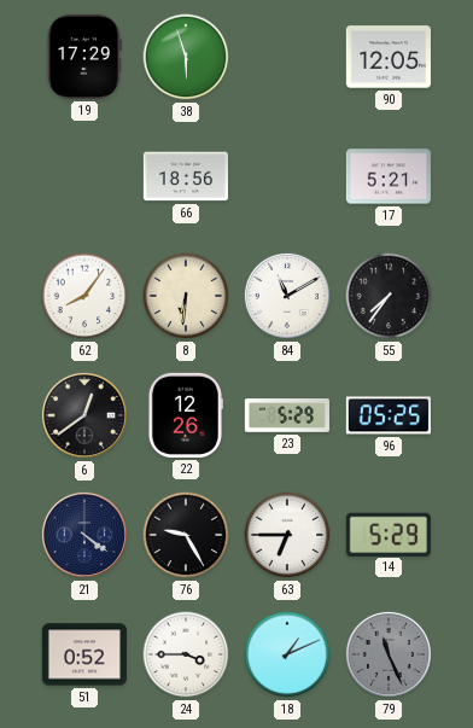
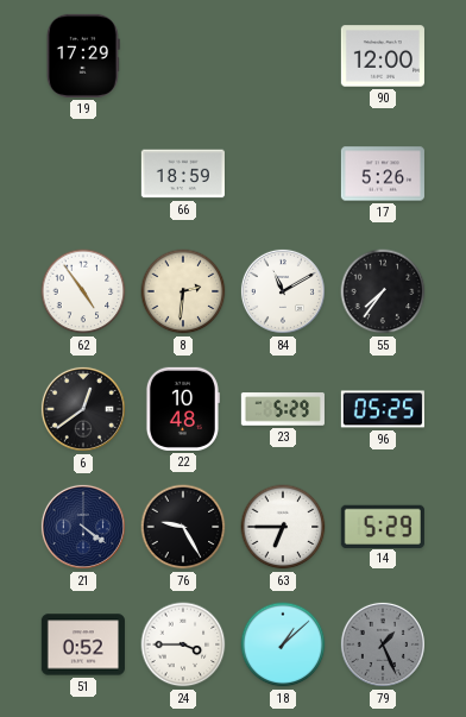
38: 5:57 -> none
90: 12:05 -> 12:00
66: 18:56 -> 18:59
17: 5:21 -> 5:26
62: 8:06 -> 4:54
8: 6:31 -> 2:31
22: 12:26 -> 10:48
18: 1:11 -> 1:08
79: 11:26 -> 1:26
